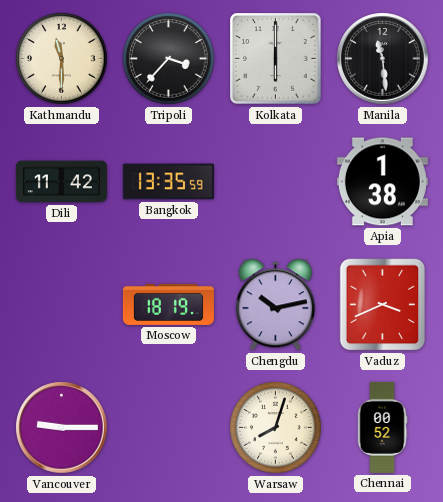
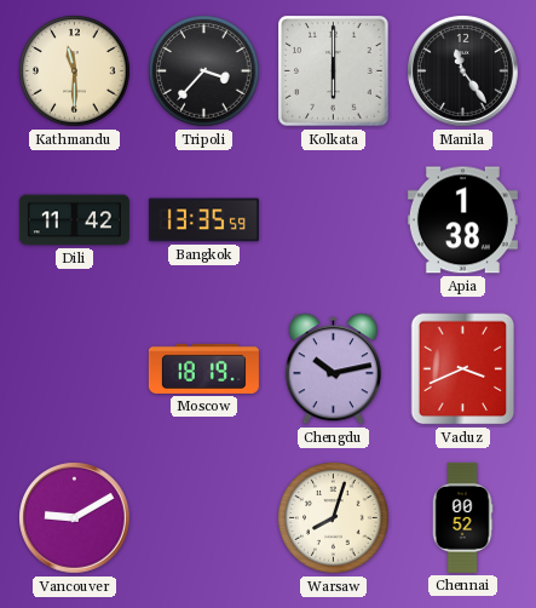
Manila: 11:29 -> 11:24
Vancouver: 9:15 -> 9:10
